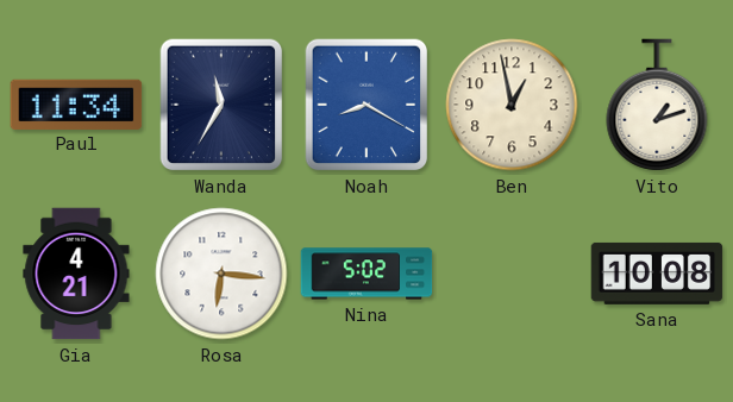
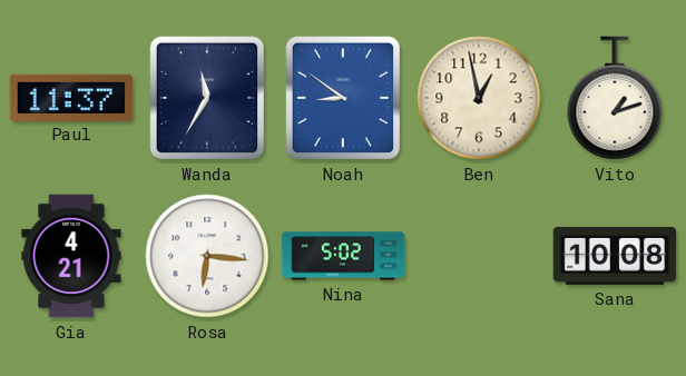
Paul: 11:34 -> 11:37
Noah: 8:20 -> 8:51
